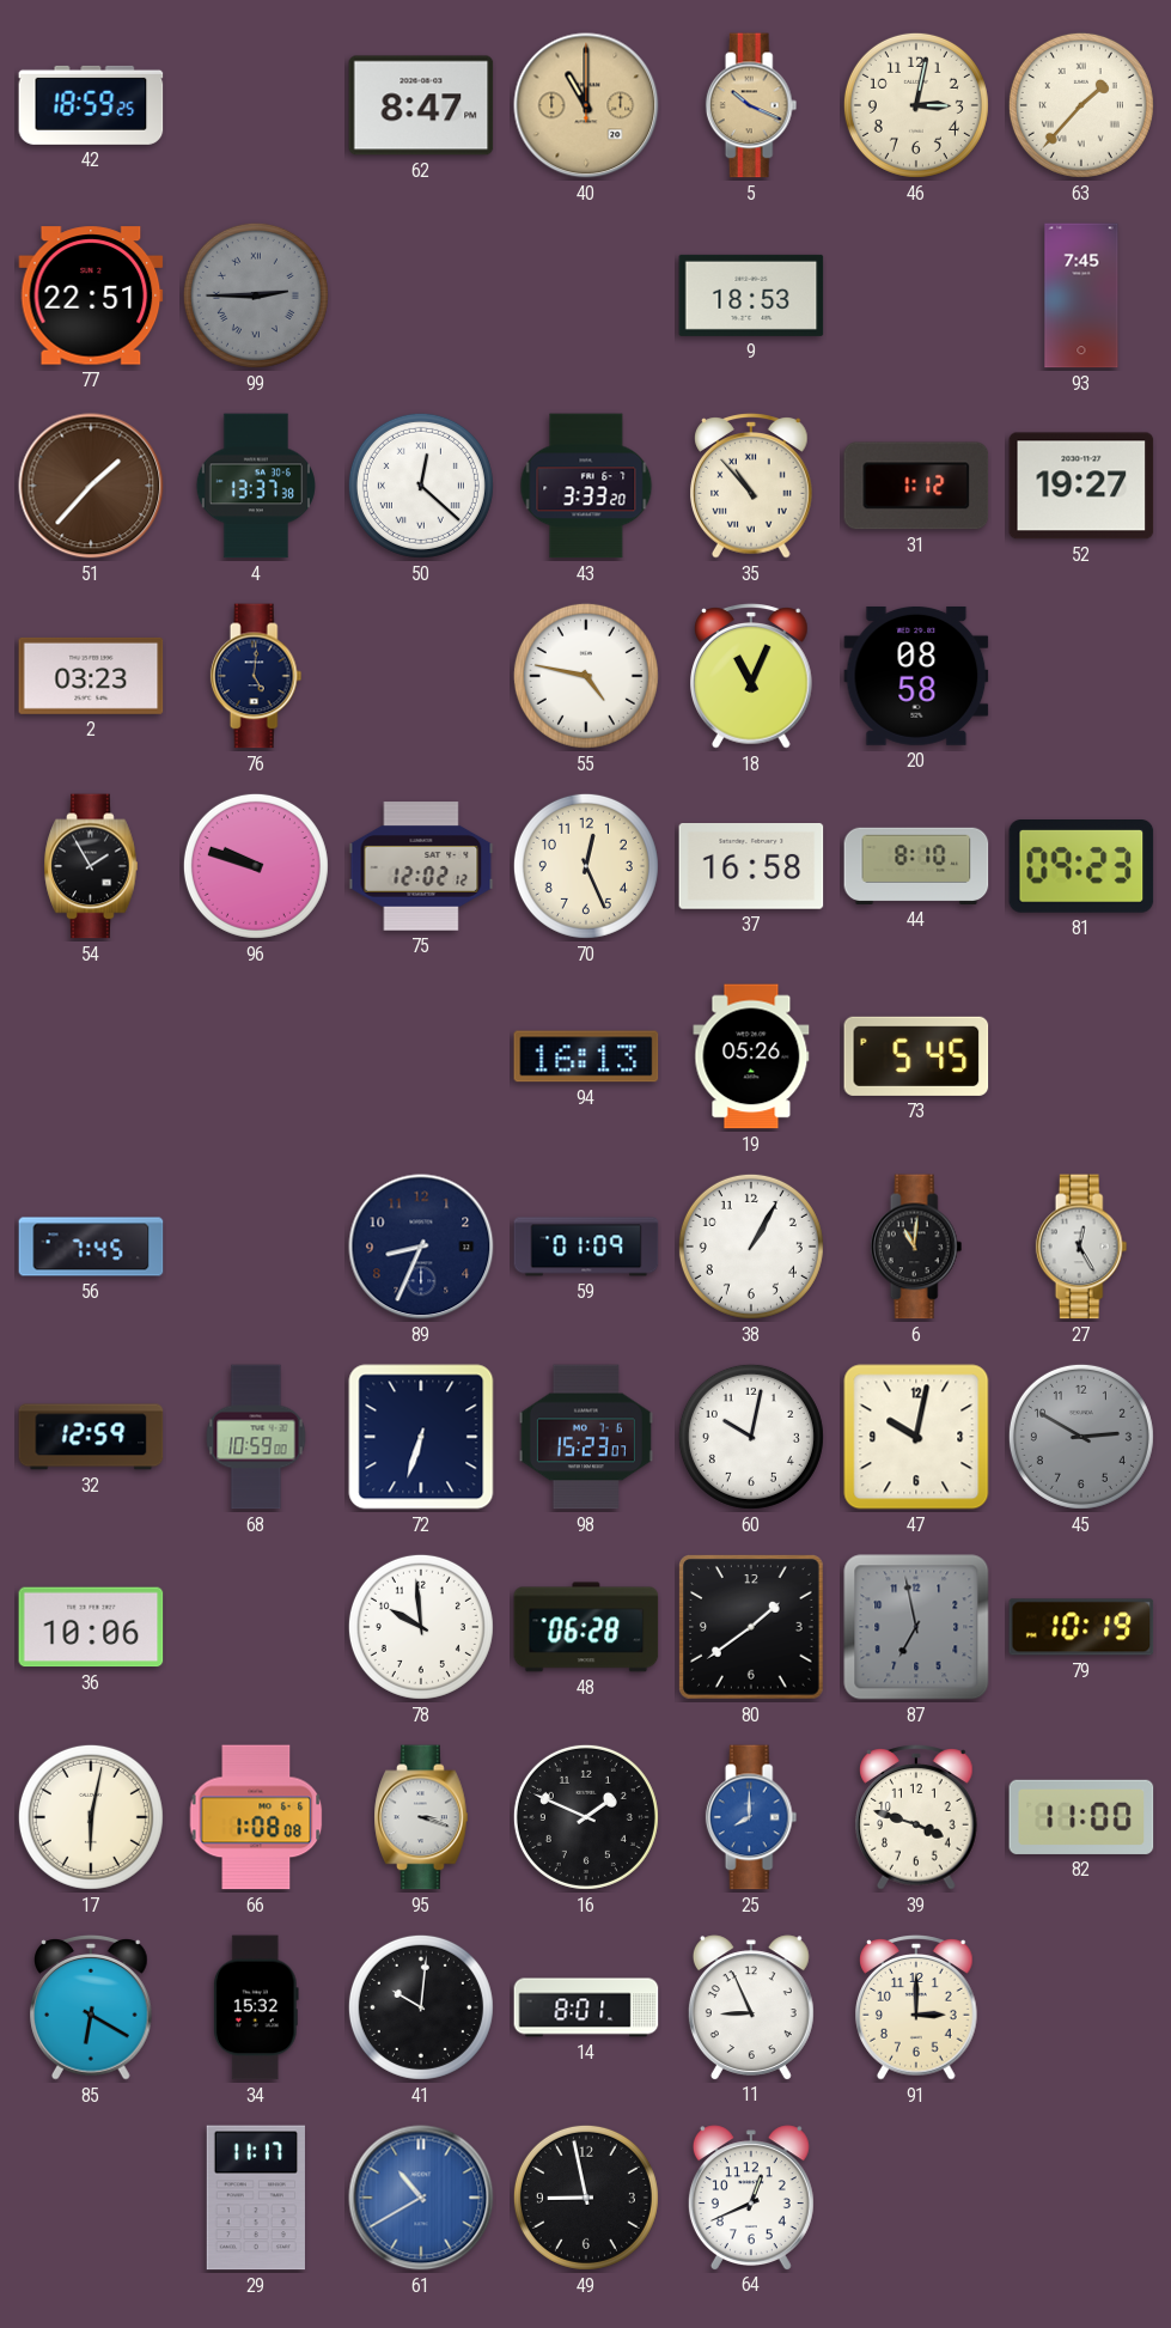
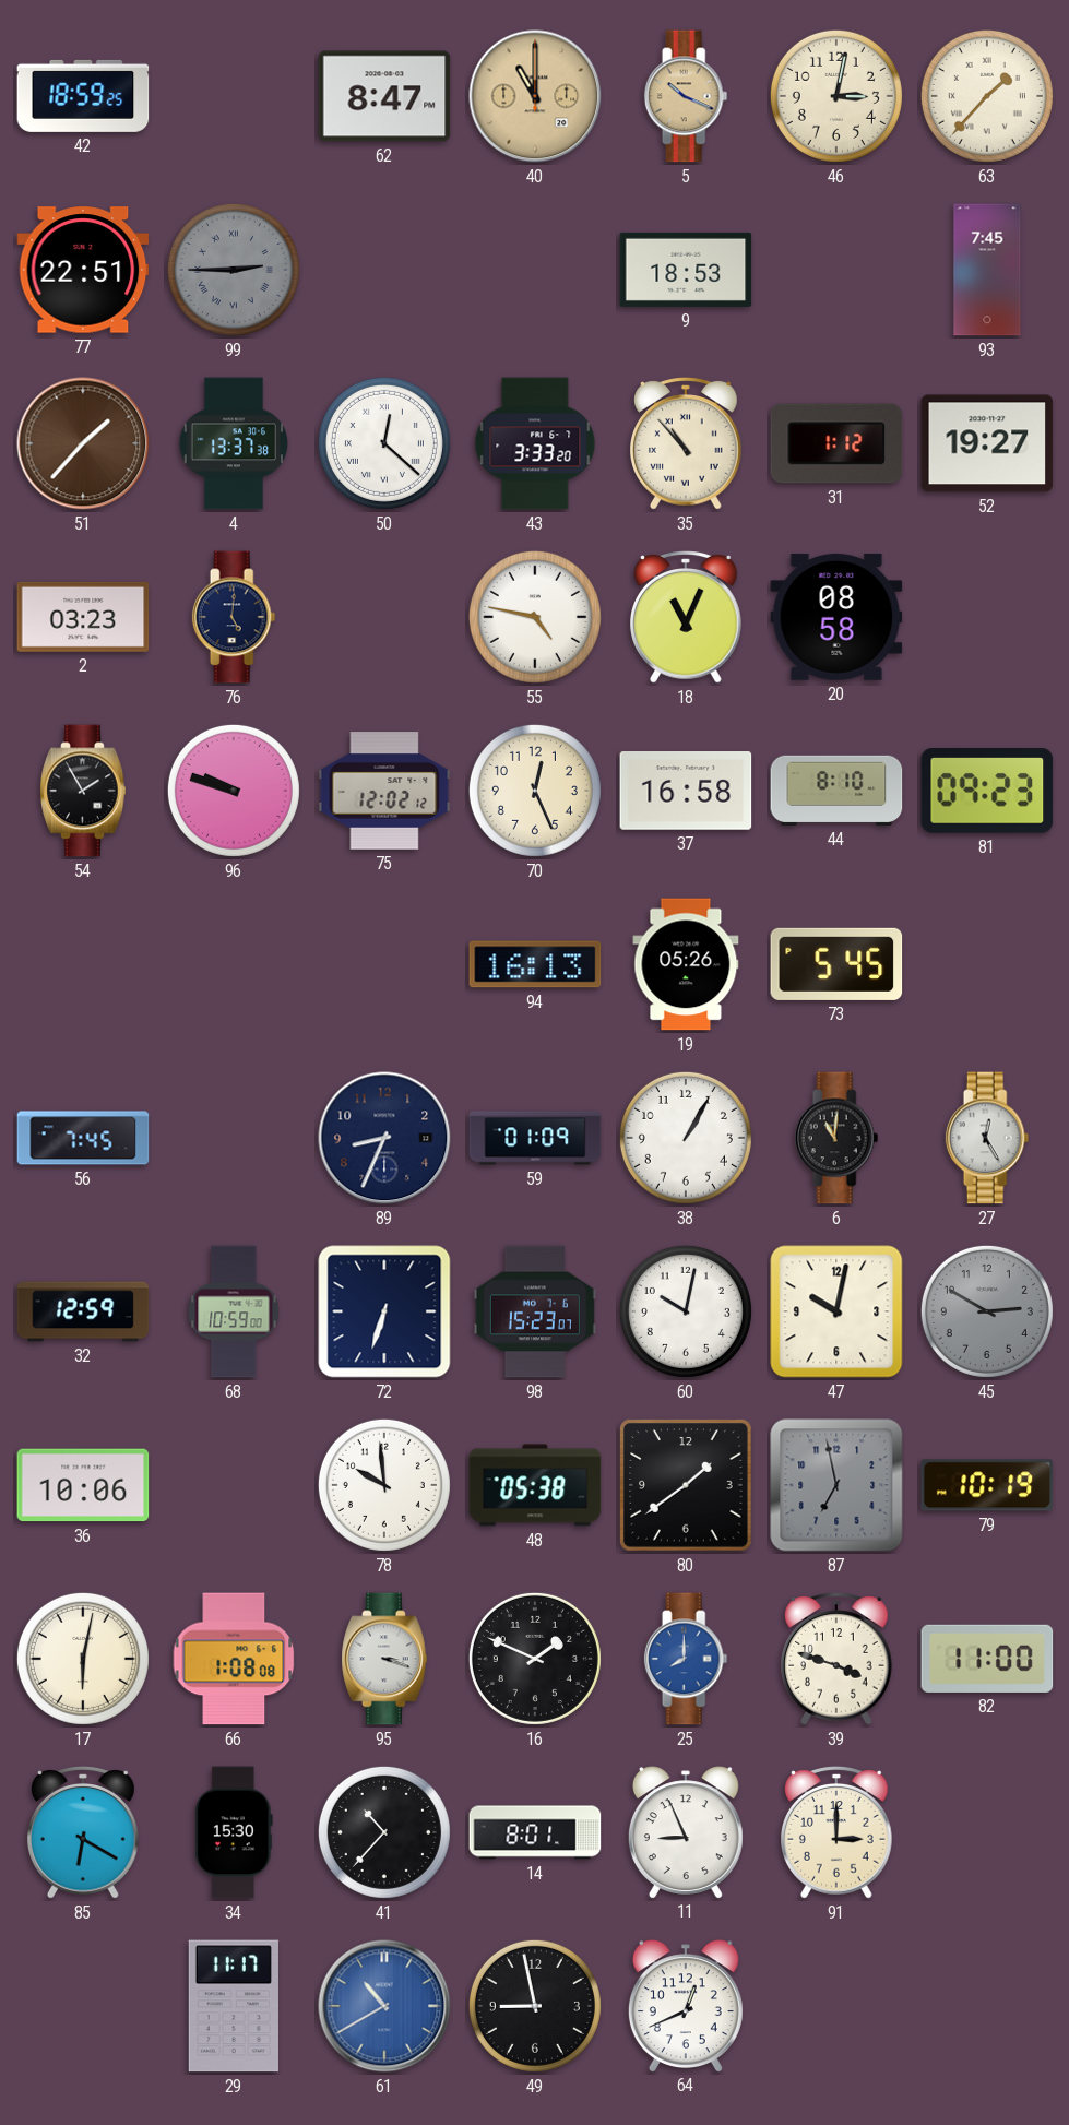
48: 06:28 -> 05:38
34: 15:32 -> 15:30
41: 10:01 -> 10:37
